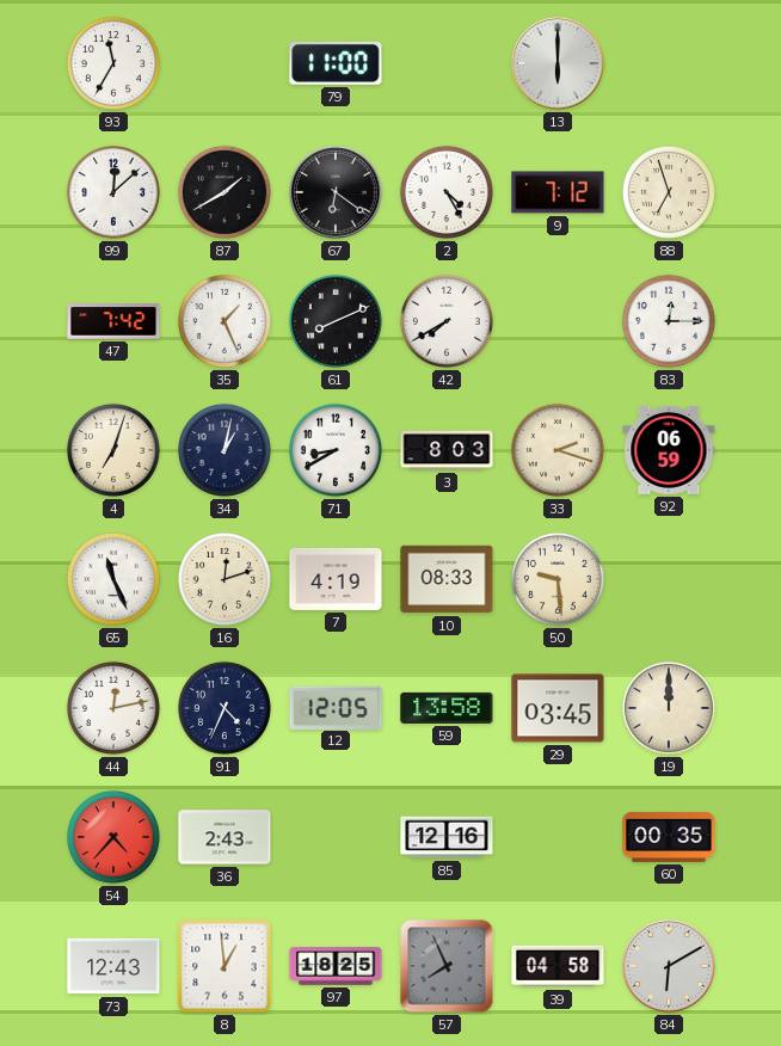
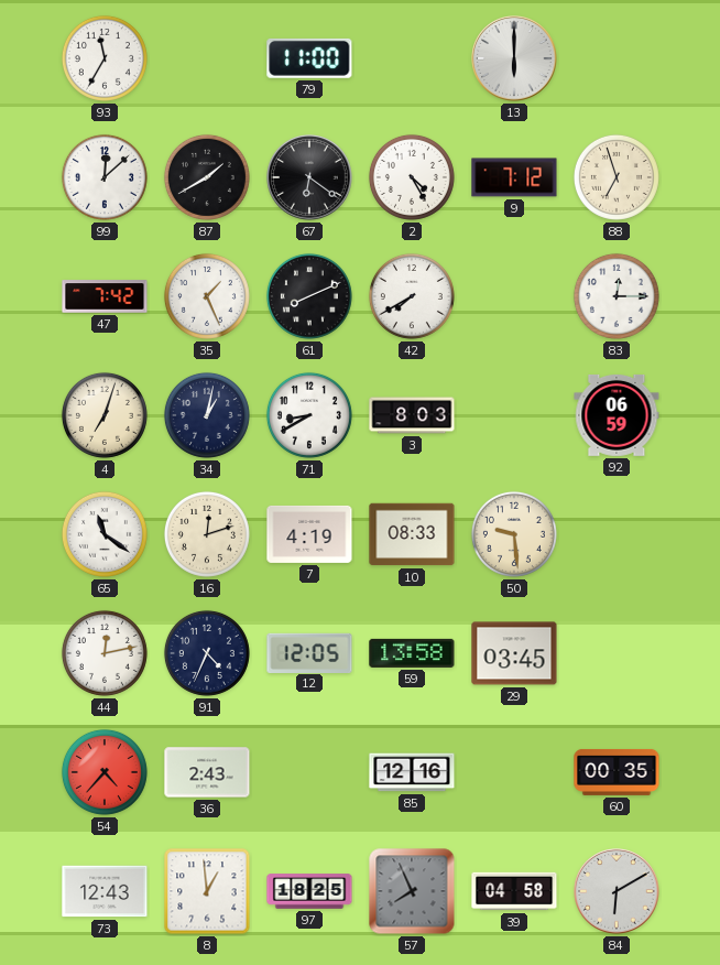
33: 2:18 -> none
65: 11:26 -> 11:21
19: 12:00 -> none
